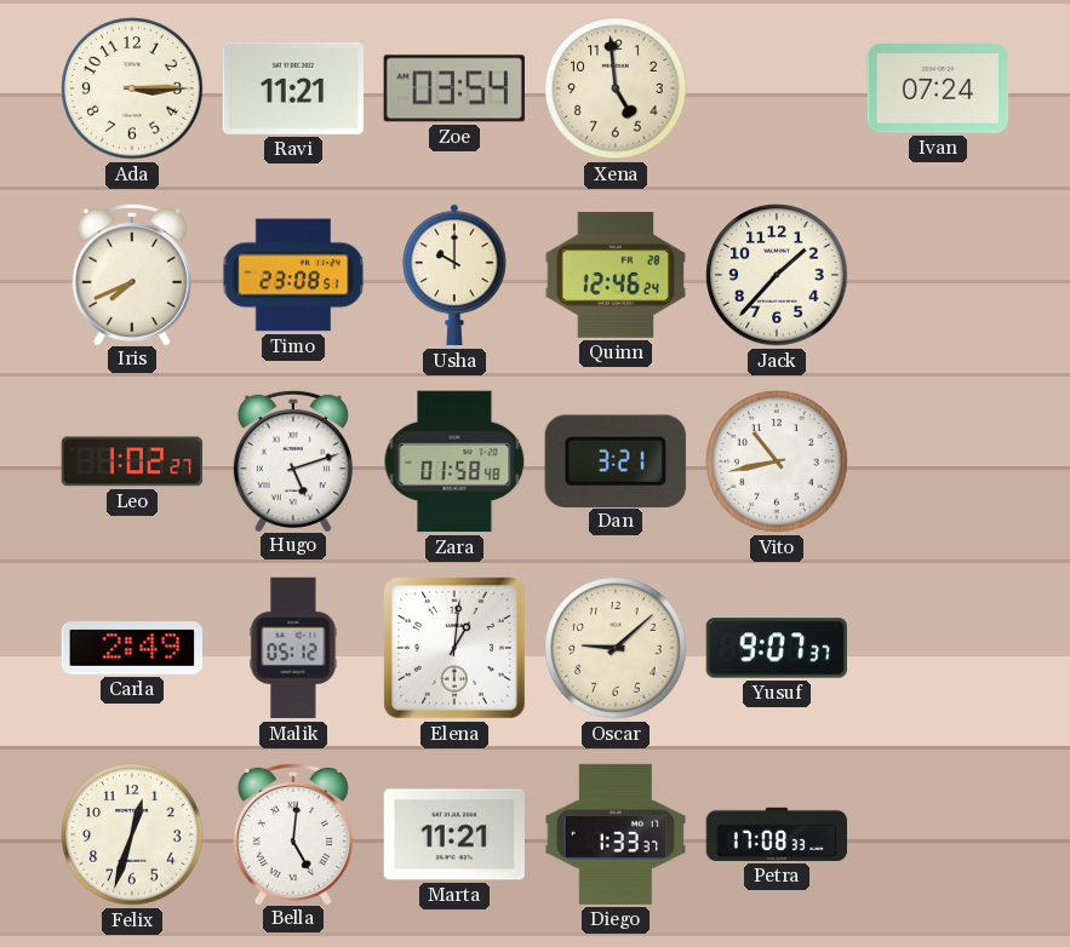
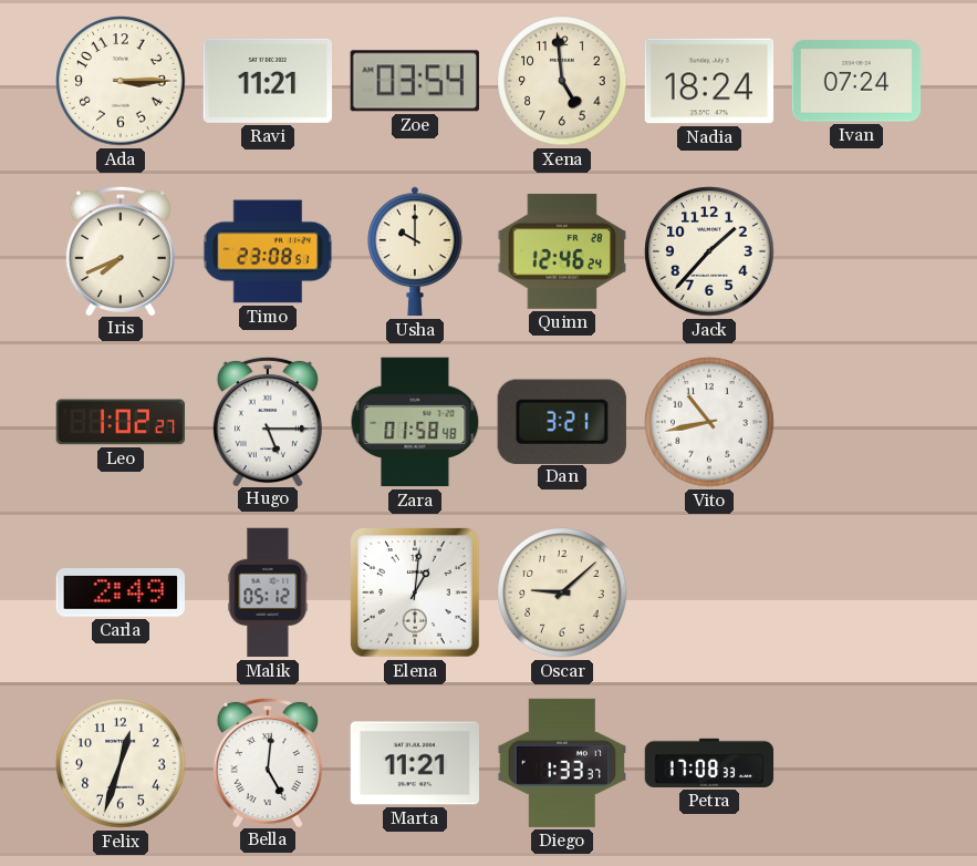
Nadia: none -> 18:24
Hugo: 5:12 -> 5:15
Yusuf: 9:07 -> none
